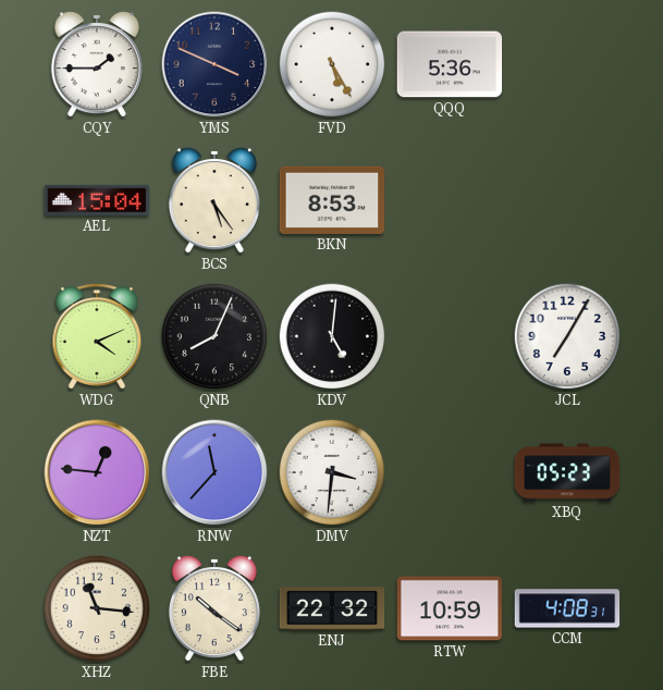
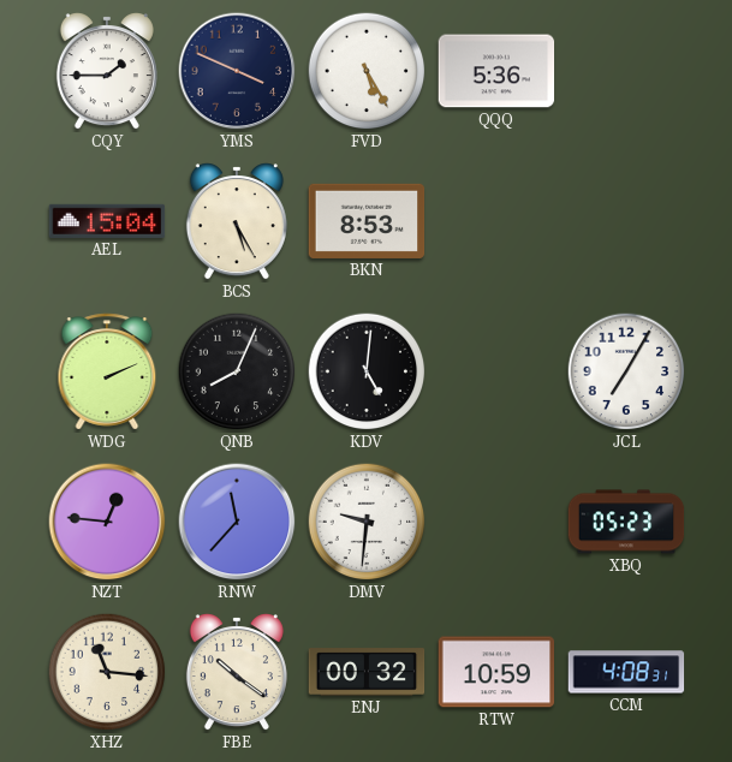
BCS: 5:24 -> 5:25
WDG: 4:11 -> 2:11
DMV: 3:31 -> 9:31
ENJ: 22:32 -> 00:32
